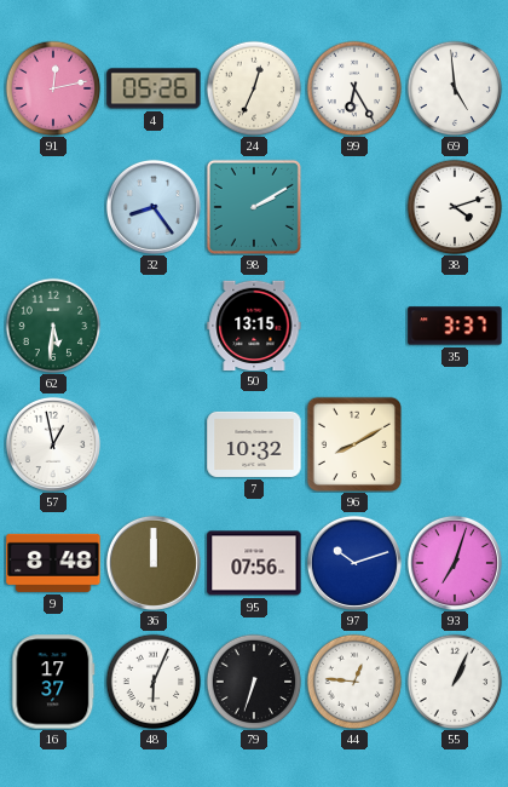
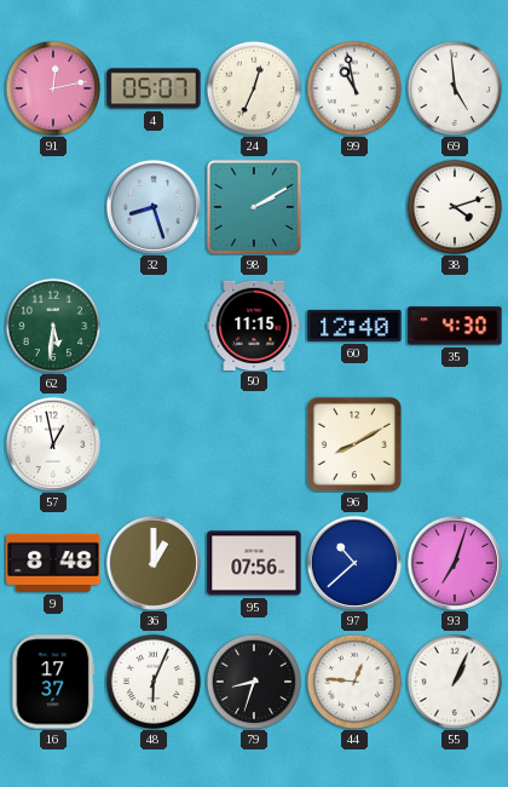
4: 05:26 -> 05:07
99: 6:25 -> 10:58
32: 8:24 -> 8:27
50: 13:15 -> 11:15
60: none -> 12:40
35: 3:37 -> 4:30
7: 10:32 -> none
36: 12:00 -> 1:00
97: 10:12 -> 10:38
79: 6:33 -> 8:33
